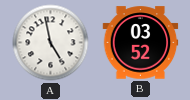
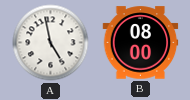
B: 03:52 -> 08:00
